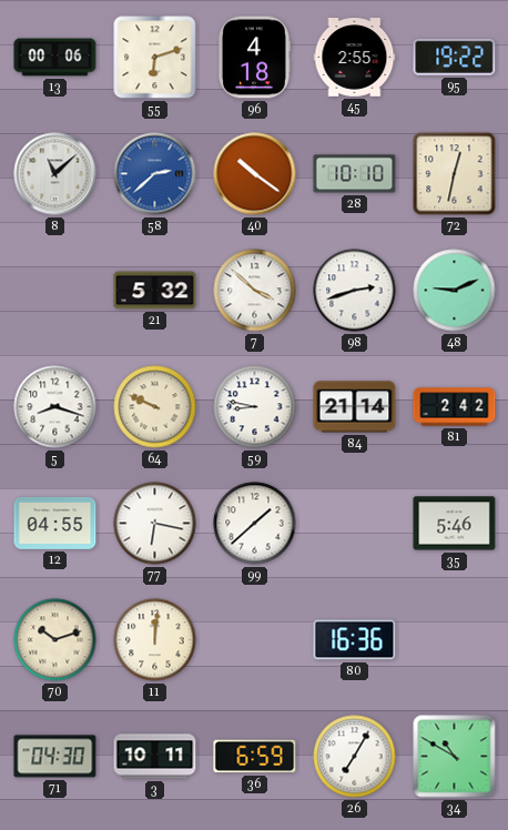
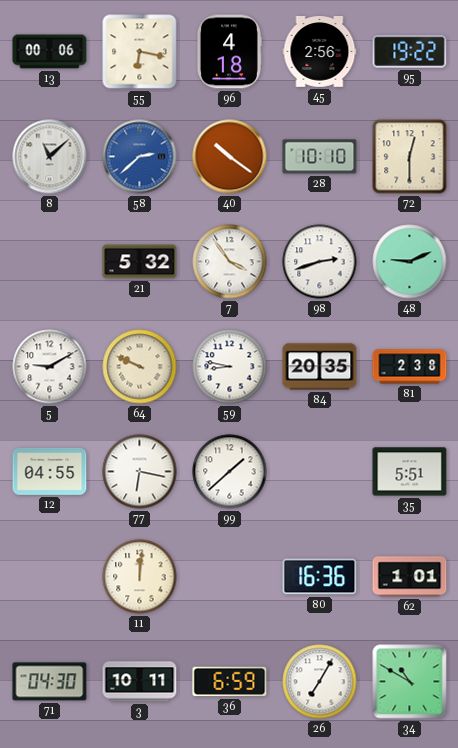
55: 6:12 -> 6:17
45: 2:55 -> 2:56
72: 12:32 -> 12:30
7: 3:52 -> 3:54
5: 8:18 -> 9:10
84: 21:14 -> 20:35
81: 2:42 -> 2:38
35: 5:46 -> 5:51
70: 10:12 -> none
62: none -> 1:01
